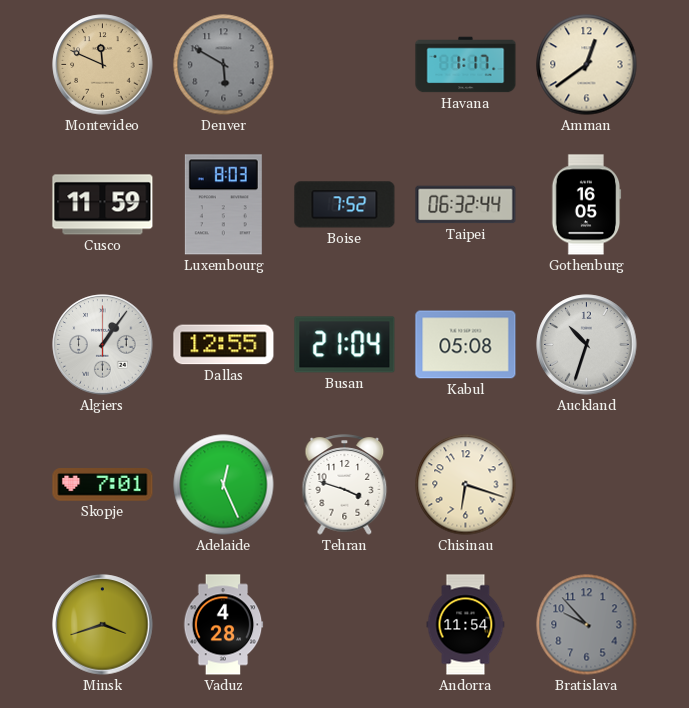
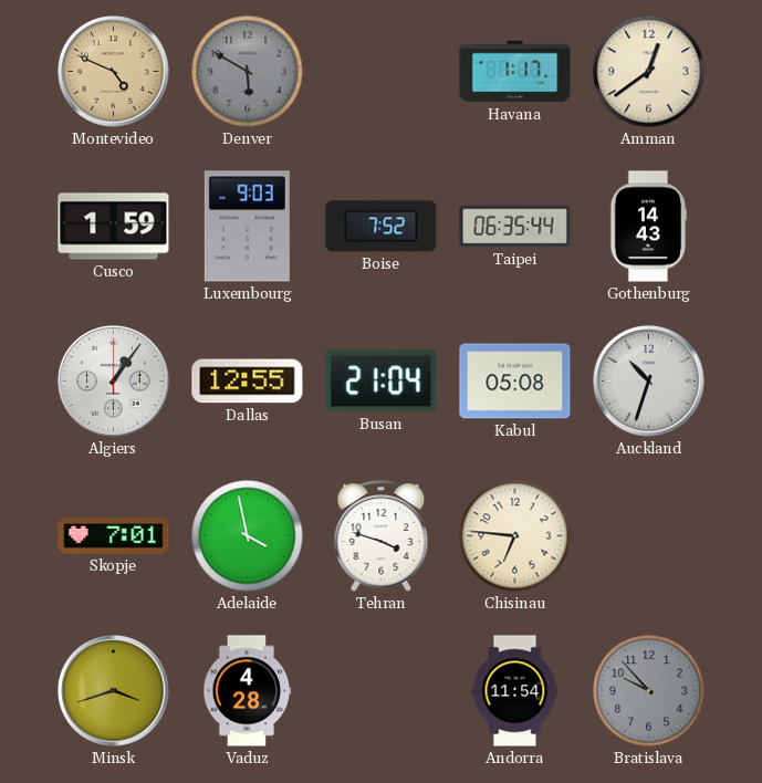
Montevideo: 11:49 -> 4:49
Cusco: 11:59 -> 1:59
Luxembourg: 8:03 -> 9:03
Taipei: 06:32 -> 06:35
Gothenburg: 16:05 -> 14:43
Adelaide: 12:26 -> 3:58
Chisinau: 6:18 -> 6:46
